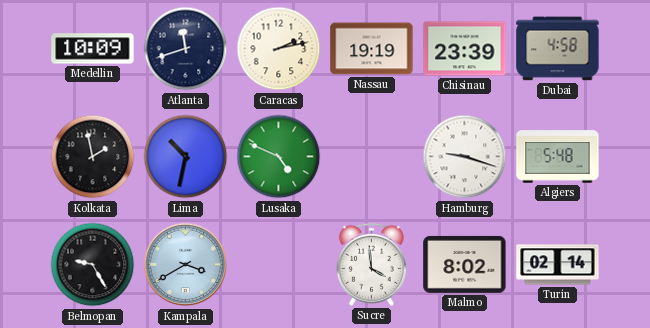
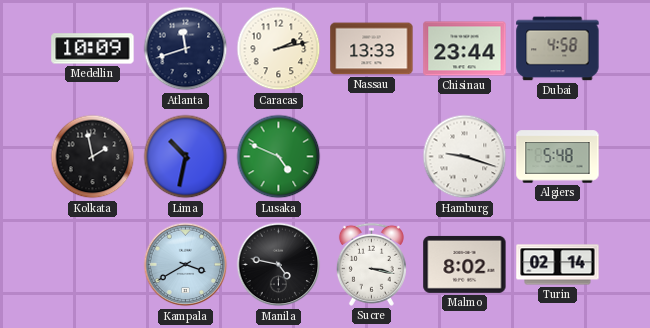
Nassau: 19:19 -> 13:33
Chisinau: 23:39 -> 23:44
Belmopan: 9:25 -> none
Manila: none -> 4:47
Sucre: 3:59 -> 3:17
